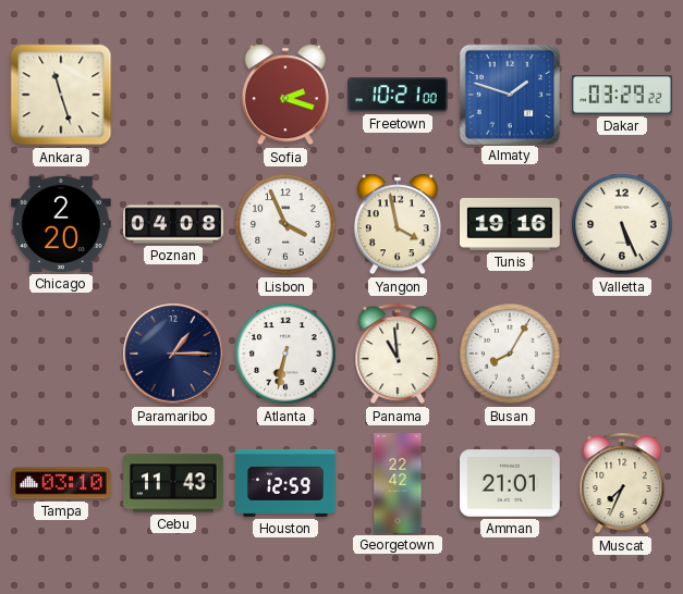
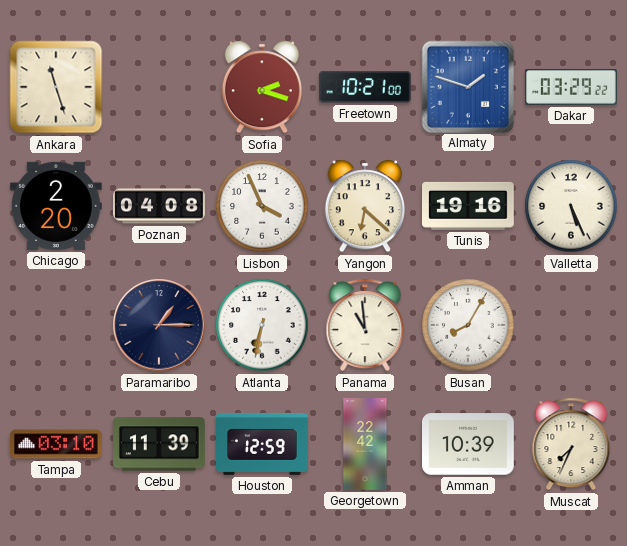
Yangon: 3:58 -> 6:22
Cebu: 11:43 -> 11:39
Amman: 21:01 -> 10:39
